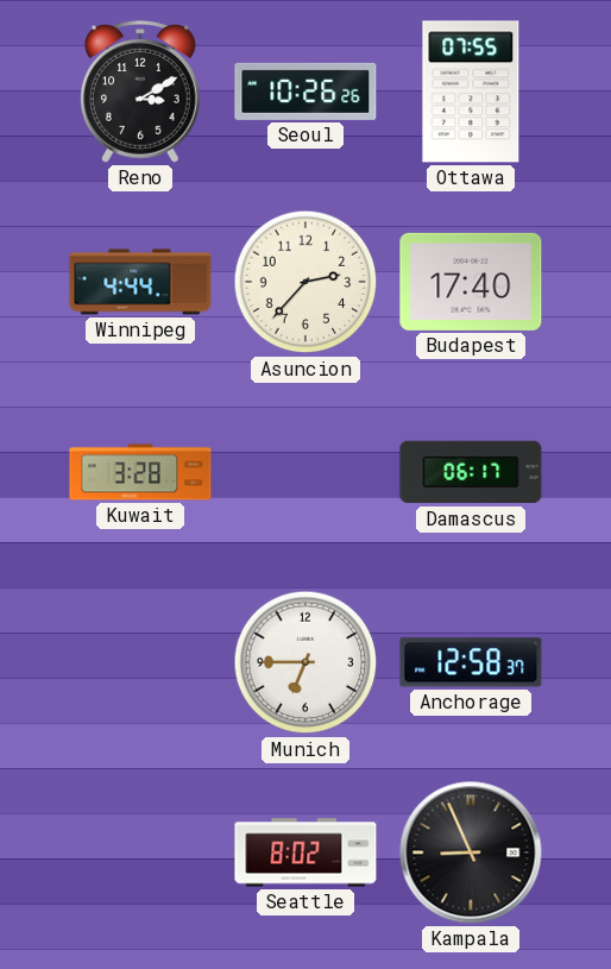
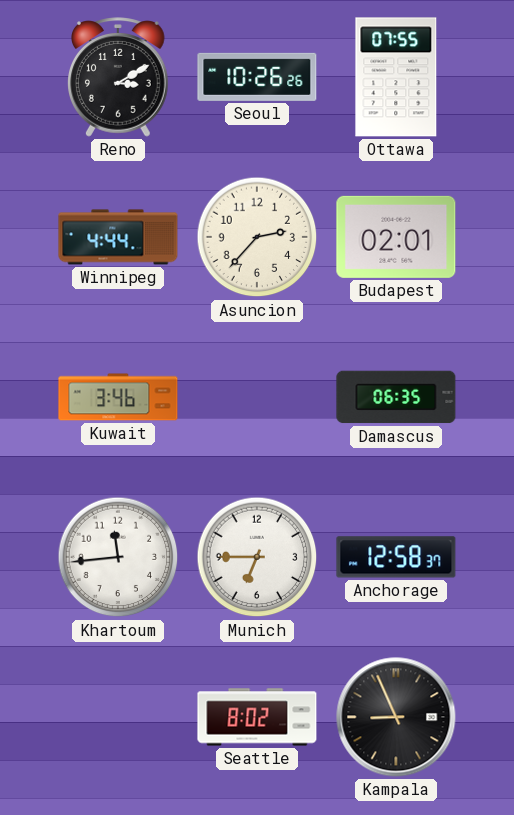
Budapest: 17:40 -> 02:01
Kuwait: 3:28 -> 3:46
Damascus: 06:17 -> 06:35
Khartoum: none -> 11:44
